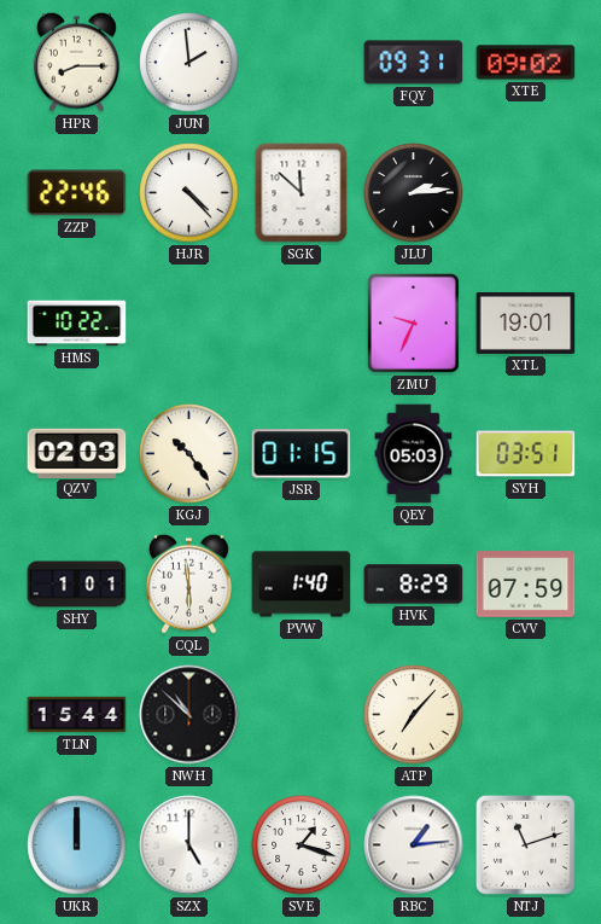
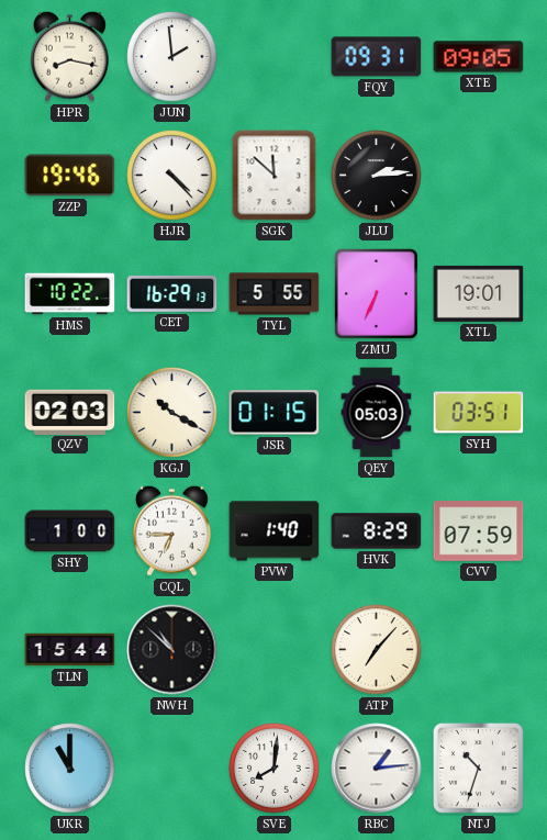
HPR: 8:15 -> 8:17
XTE: 09:02 -> 09:05
ZZP: 22:46 -> 19:46
CET: none -> 16:29
TYL: none -> 5:55
ZMU: 9:34 -> 6:34
KGJ: 10:24 -> 10:20
SHY: 1:01 -> 1:00
CQL: 5:59 -> 6:45
UKR: 12:00 -> 11:00
SZX: 5:00 -> none
SVE: 1:18 -> 8:01
NTJ: 11:12 -> 10:33
